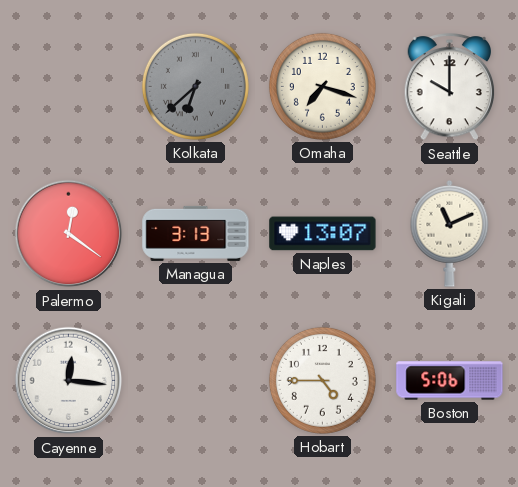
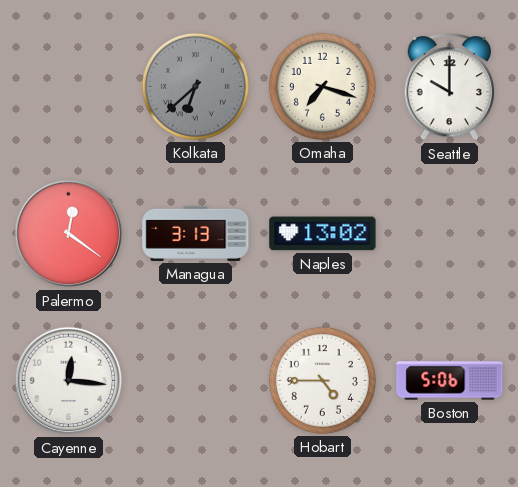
Naples: 13:07 -> 13:02
Kigali: 11:11 -> none
